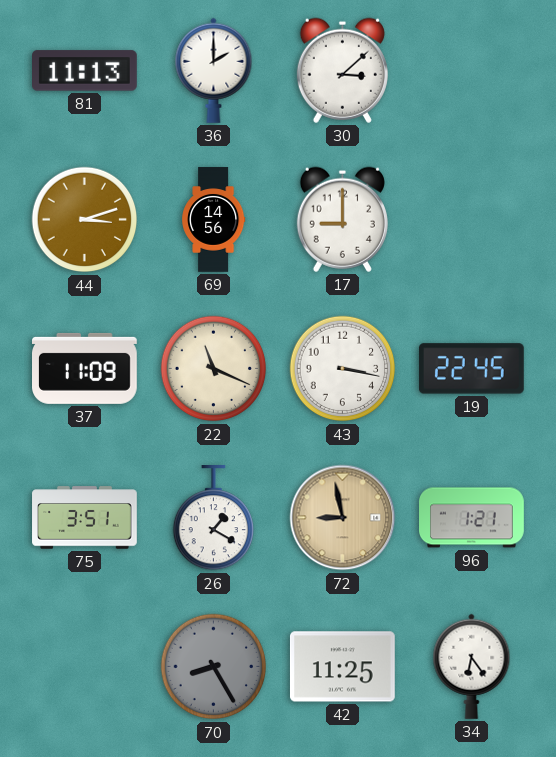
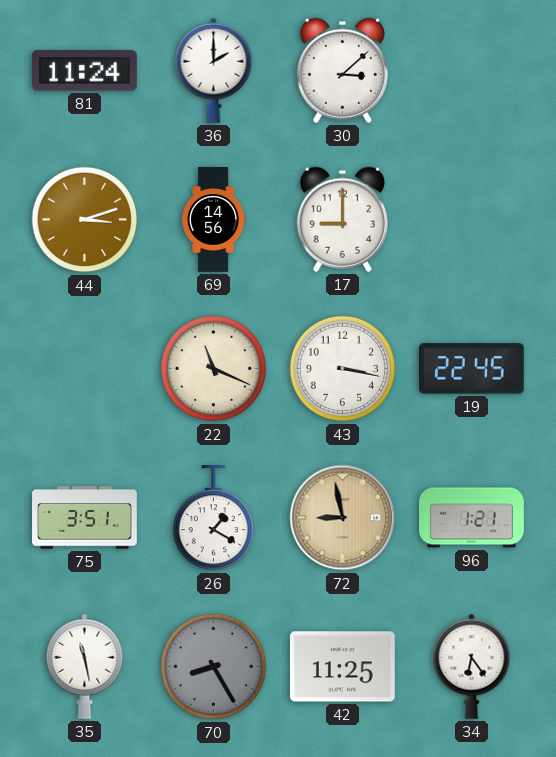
81: 11:13 -> 11:24
37: 11:09 -> none
35: none -> 11:28
